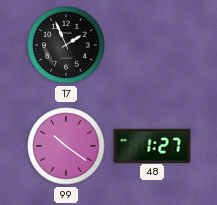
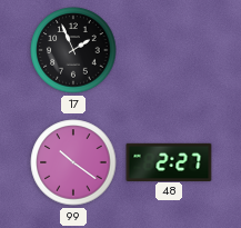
48: 1:27 -> 2:27
